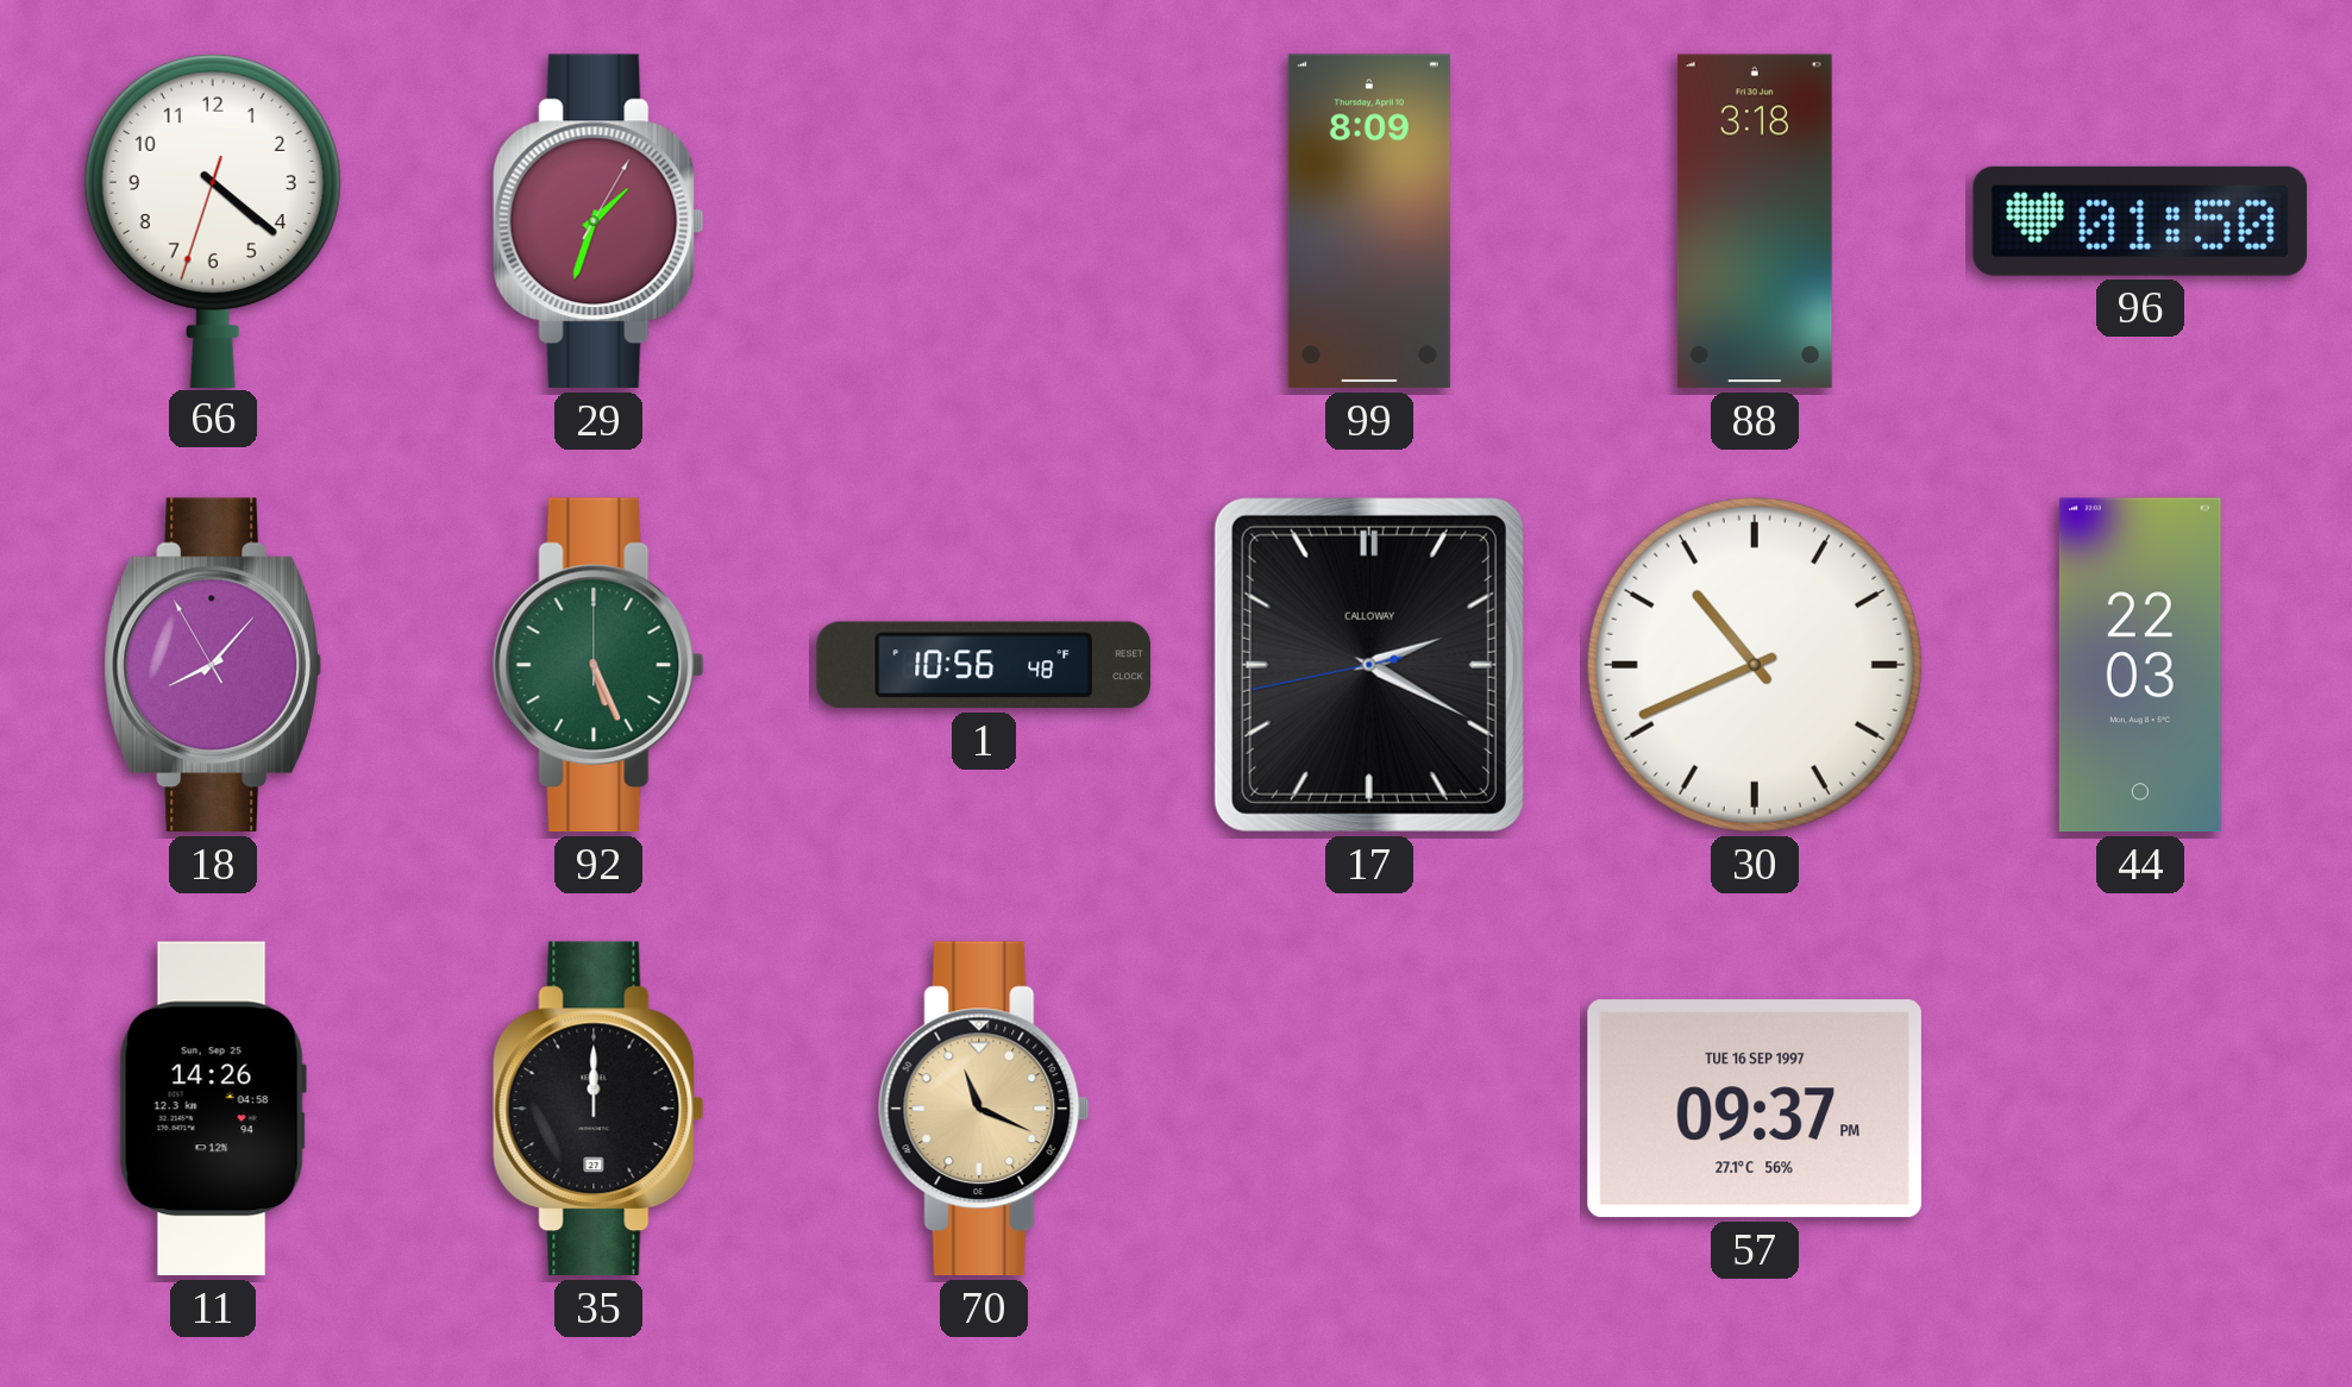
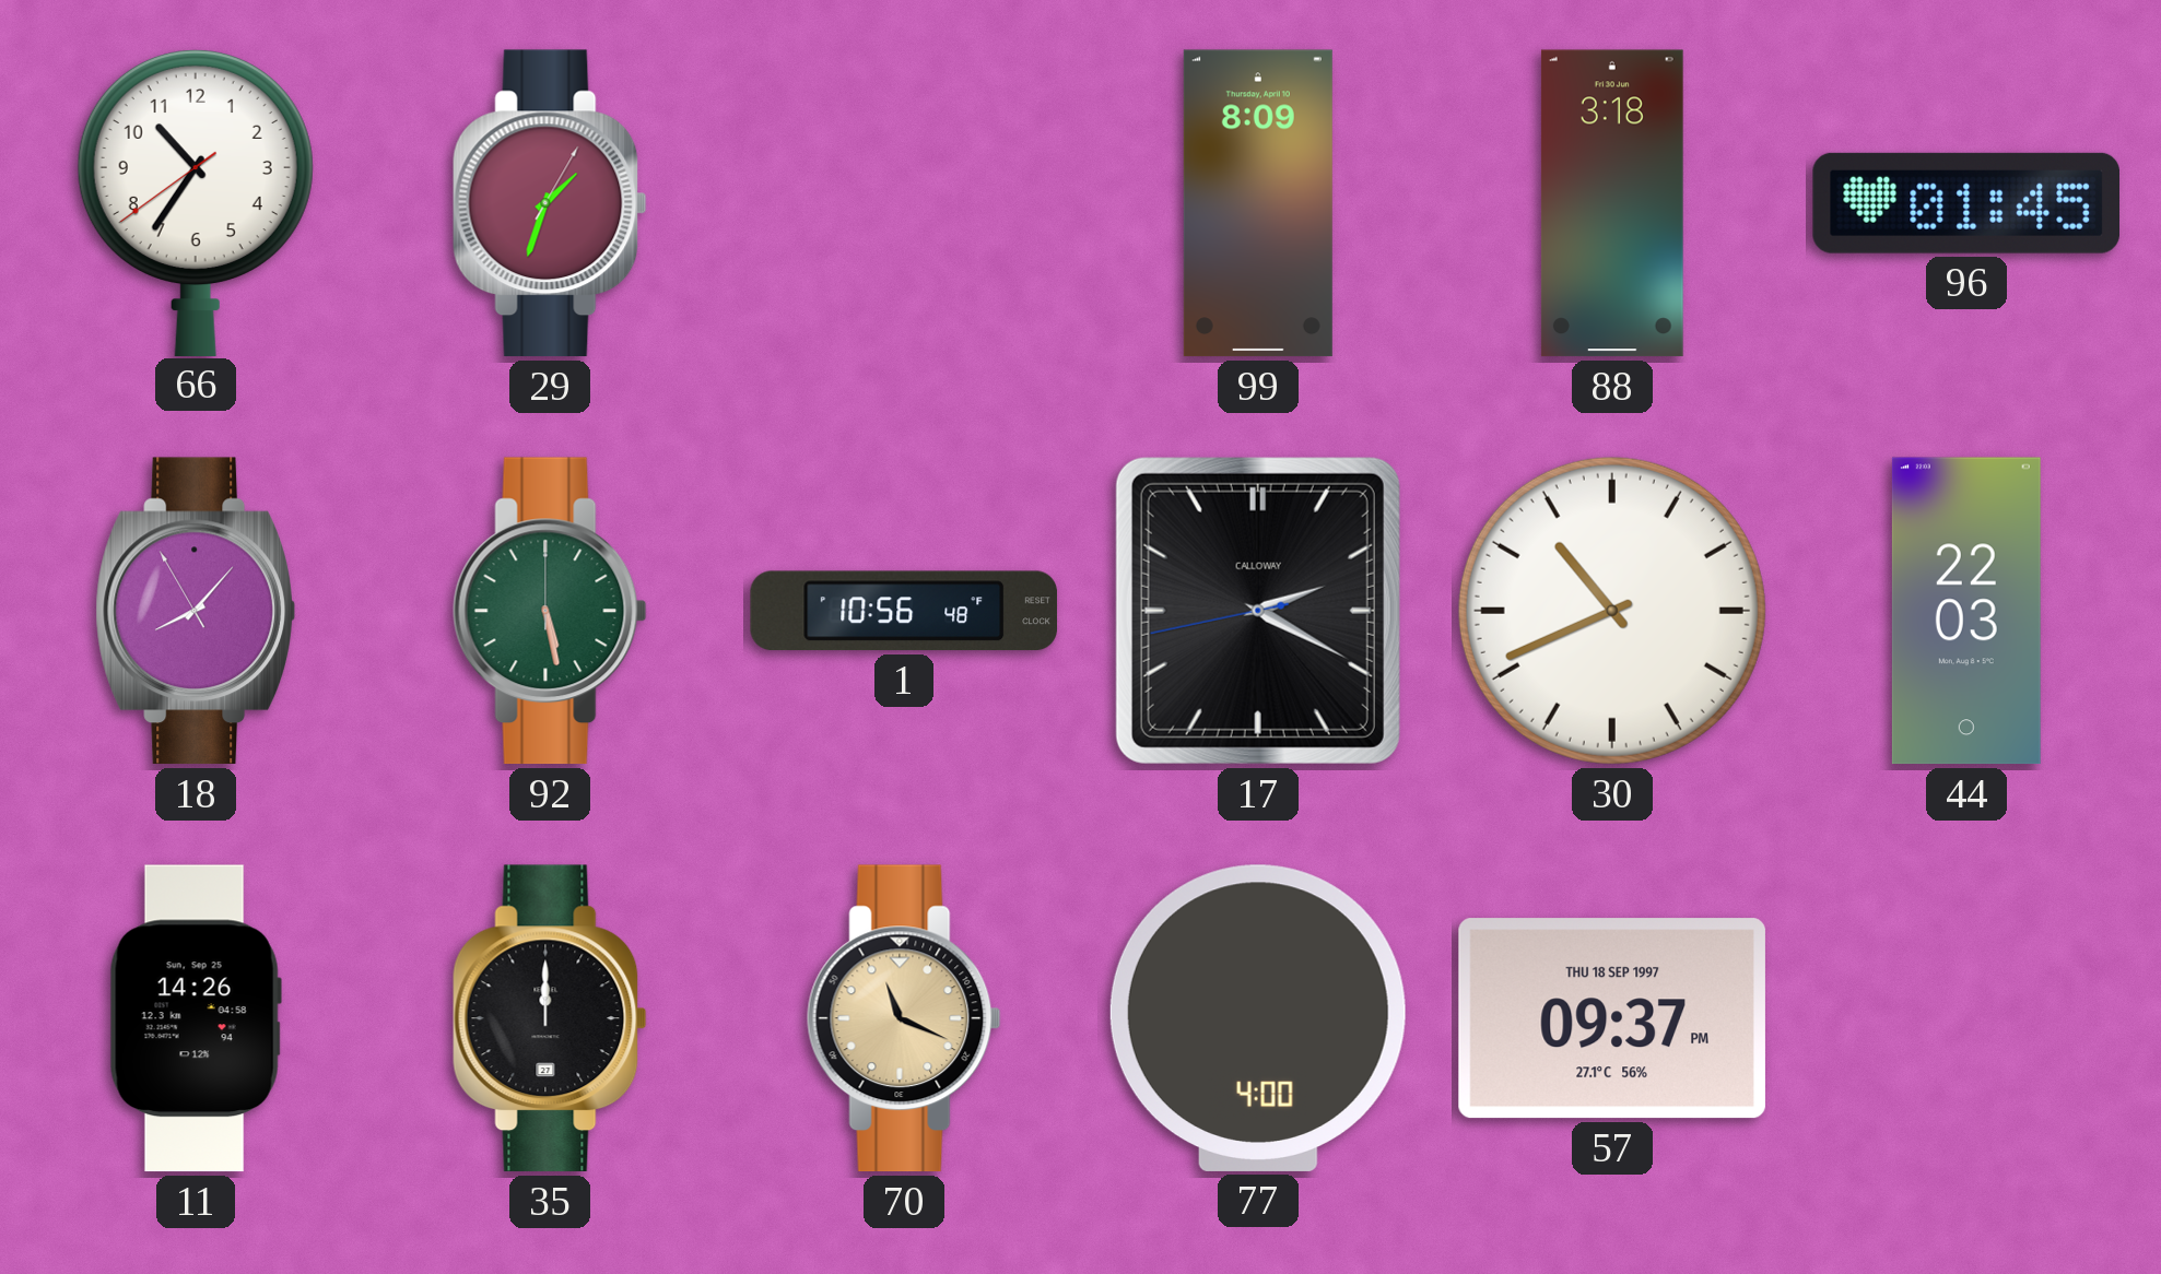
66: 4:21 -> 10:35
96: 01:50 -> 01:45
92: 5:26 -> 5:28
77: none -> 4:00
57 date: TUE 16 SEP 1997 -> THU 18 SEP 1997
